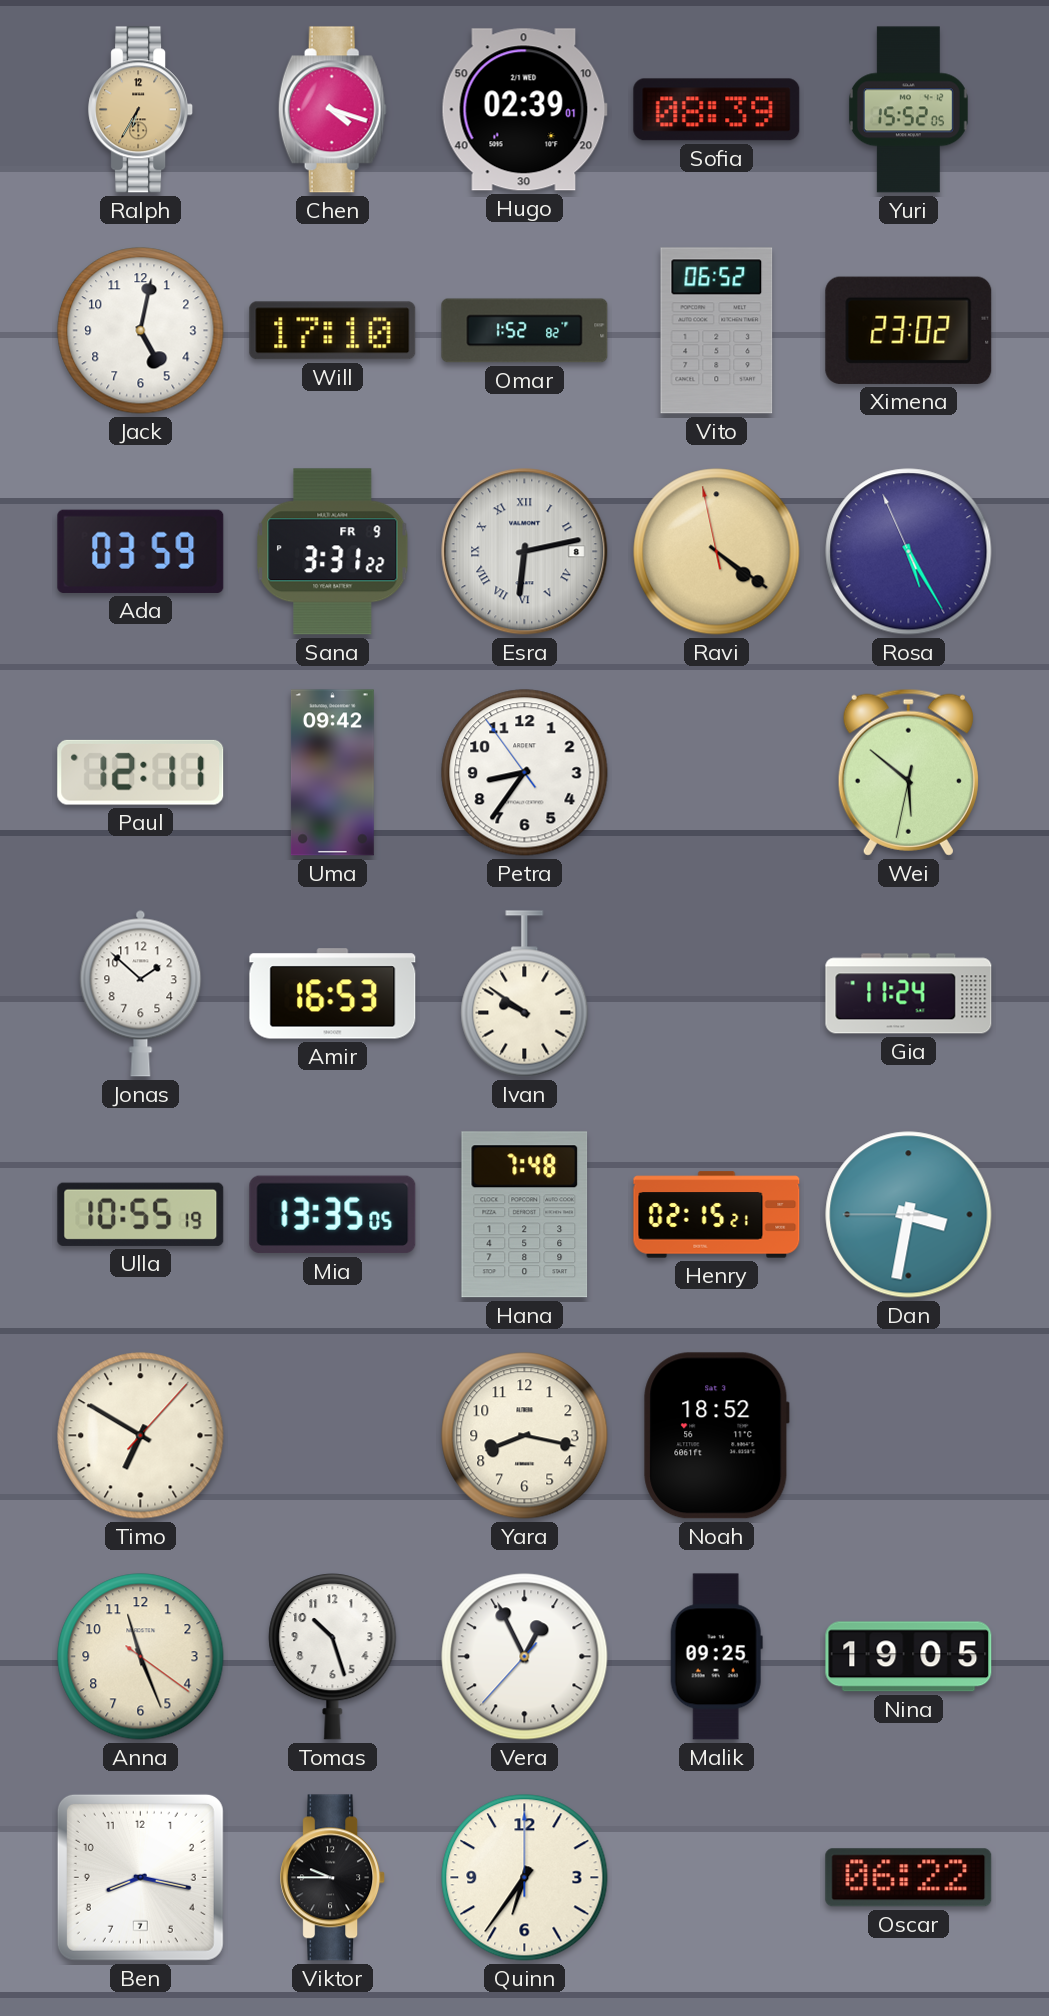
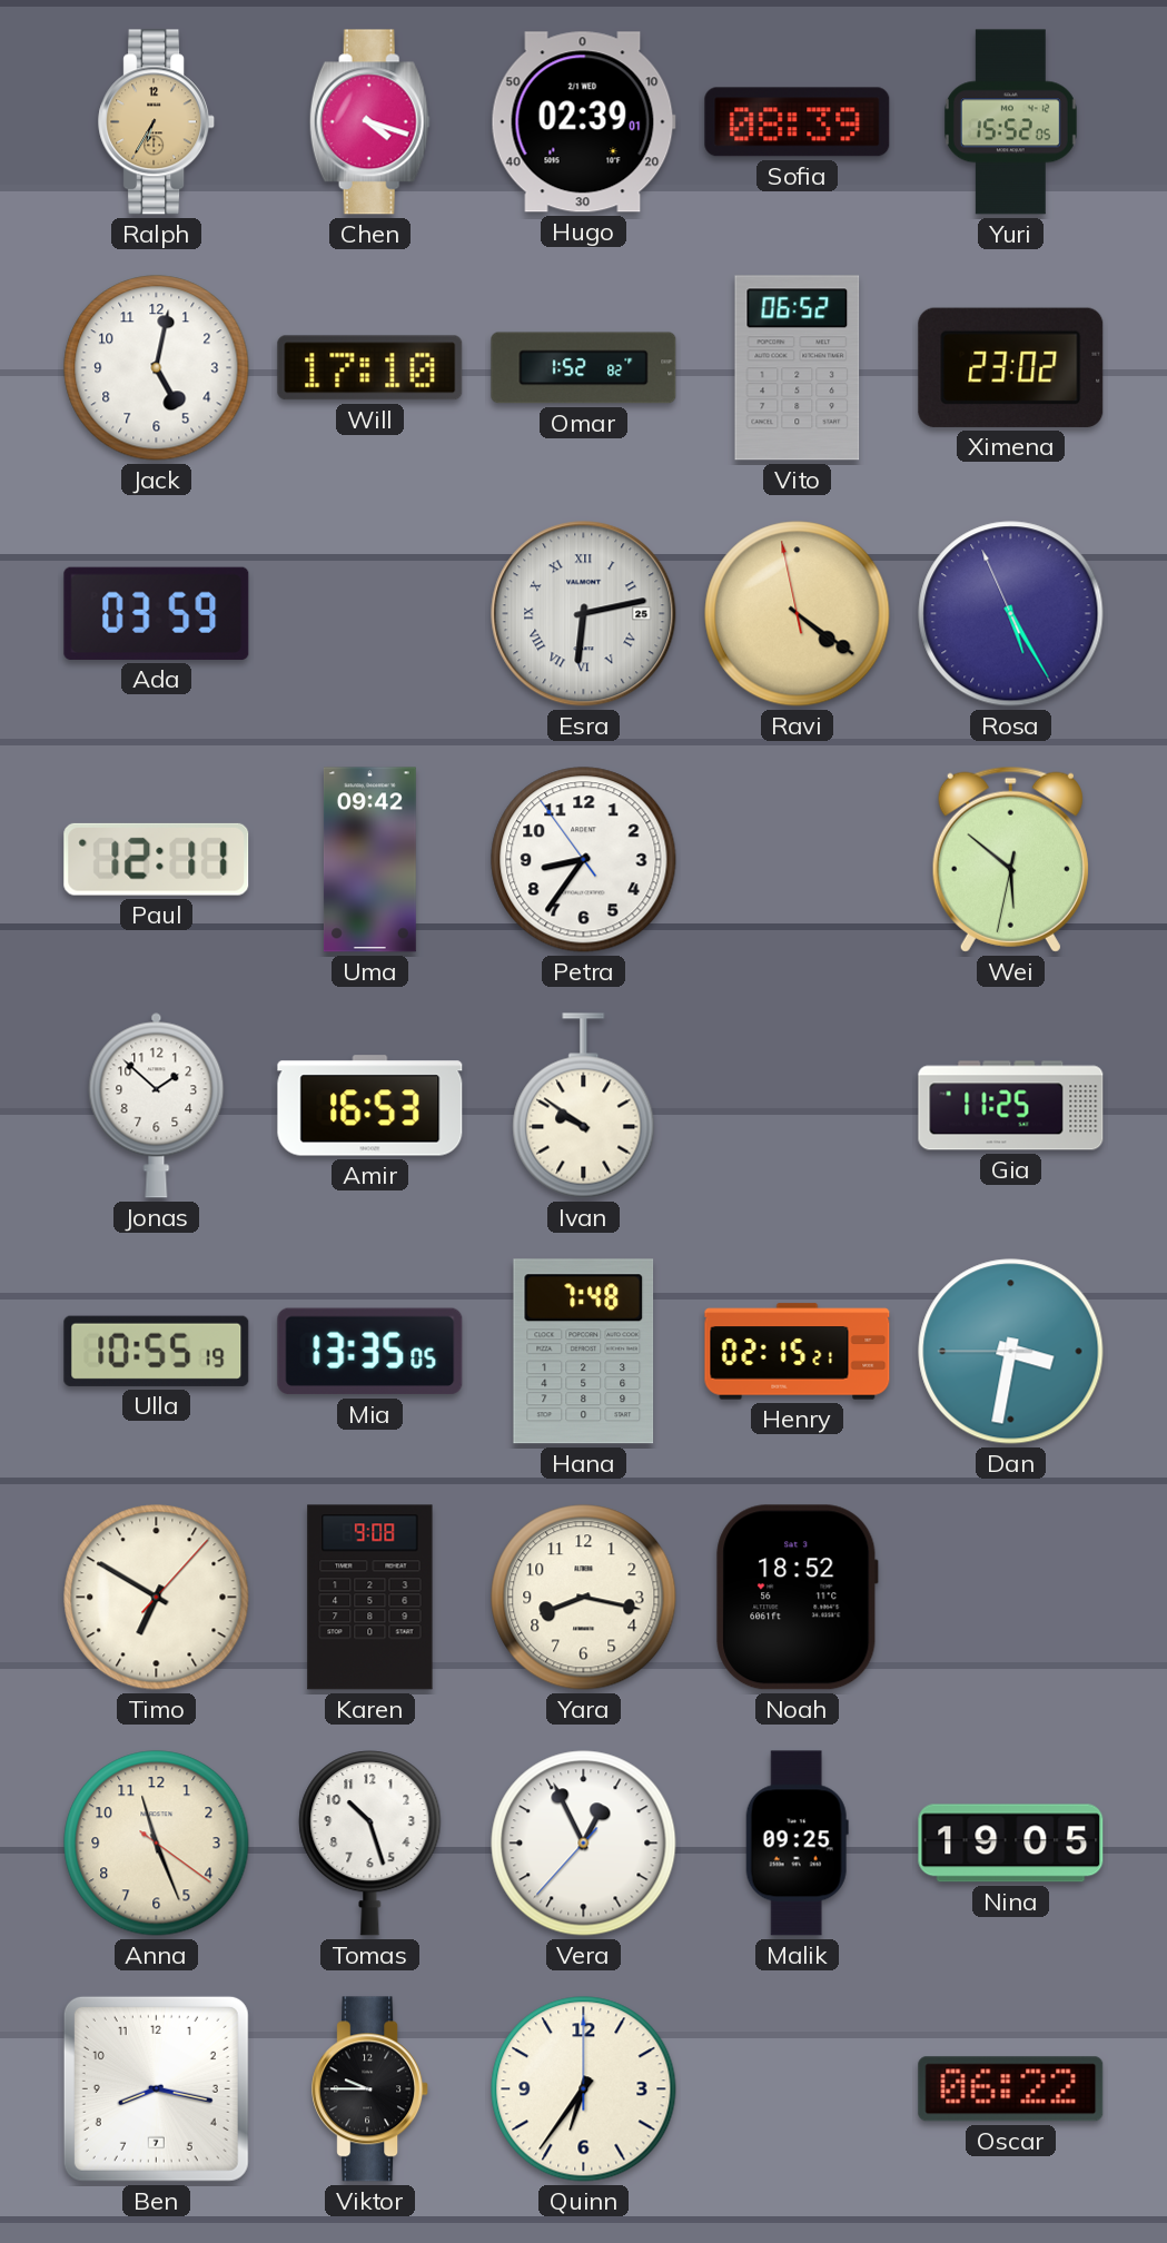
Sana: 3:31 -> none
Esra date: 8 -> 25
Gia: 11:24 -> 11:25
Karen: none -> 9:08
